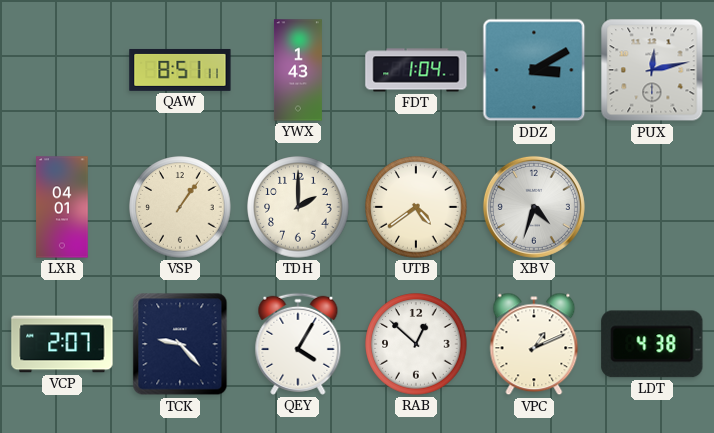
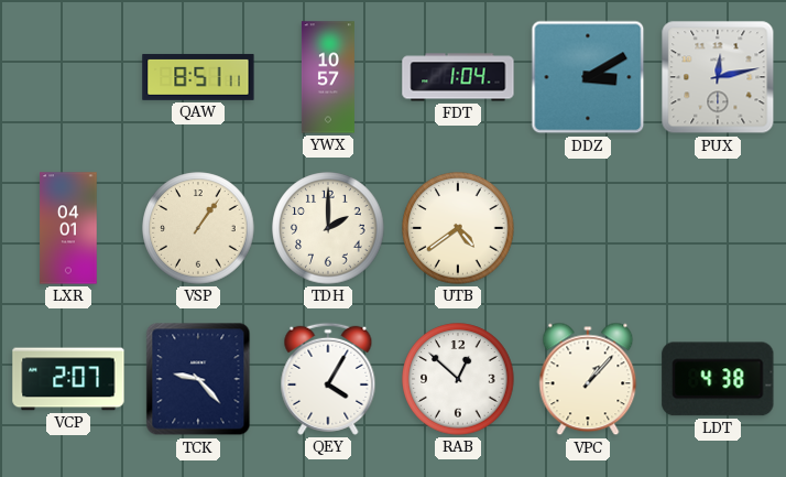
YWX: 1:43 -> 10:57
XBV: 4:33 -> none
VPC: 1:11 -> 1:07
